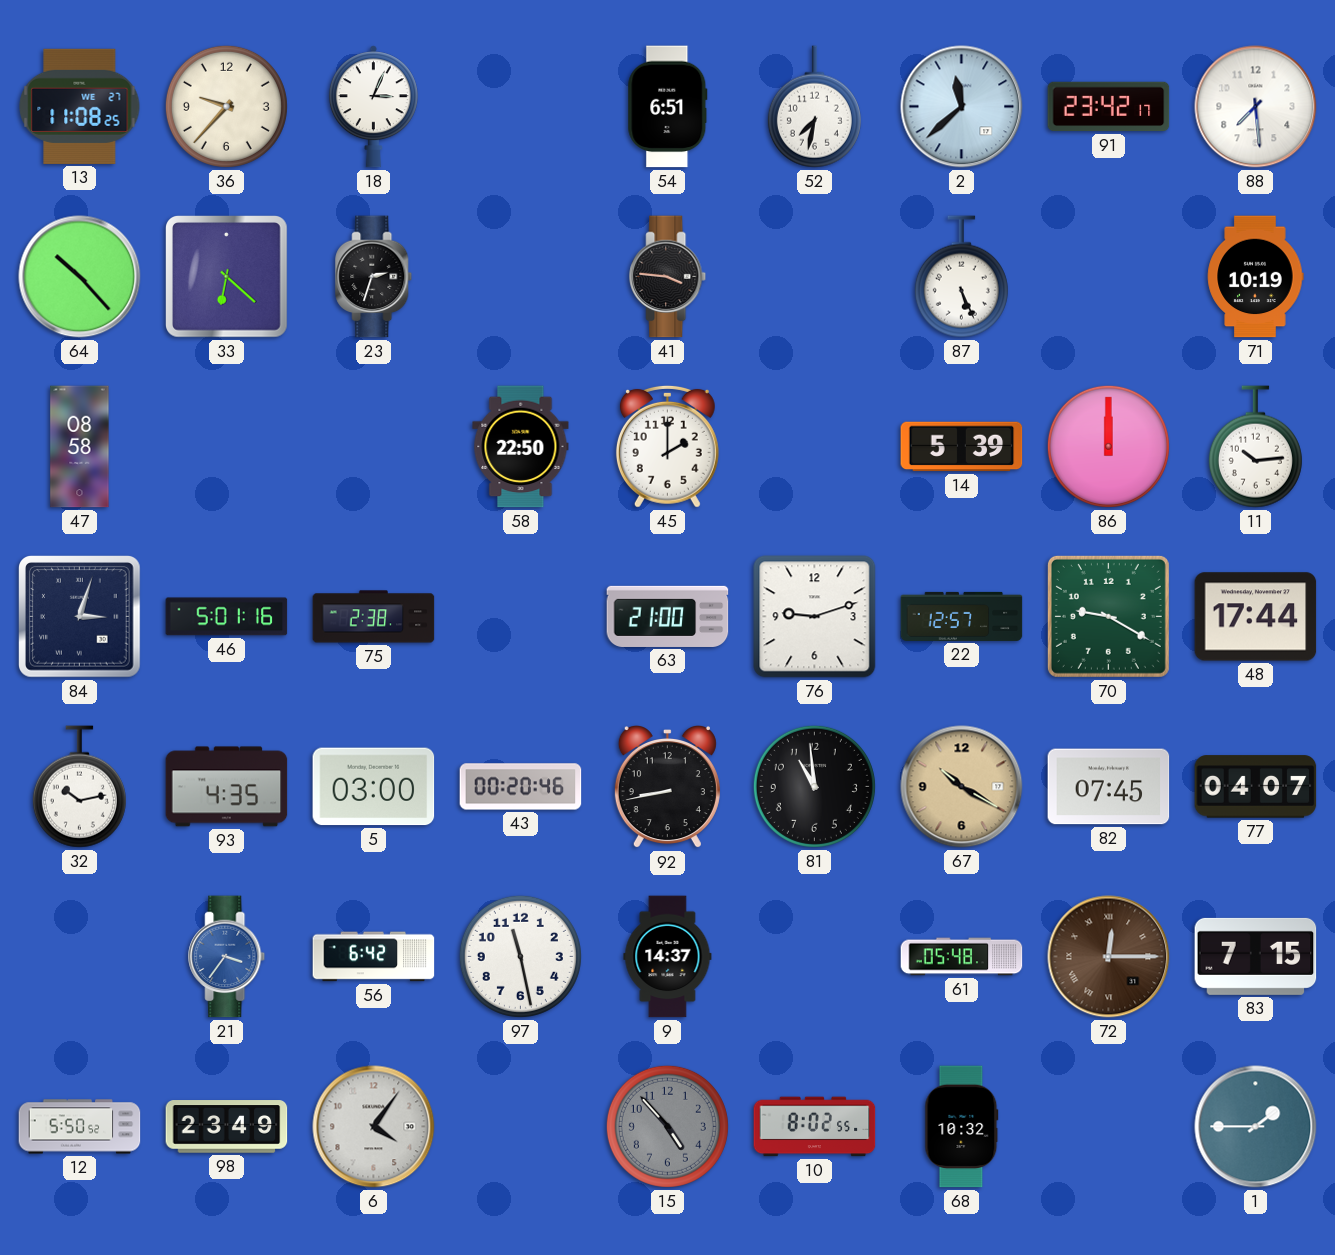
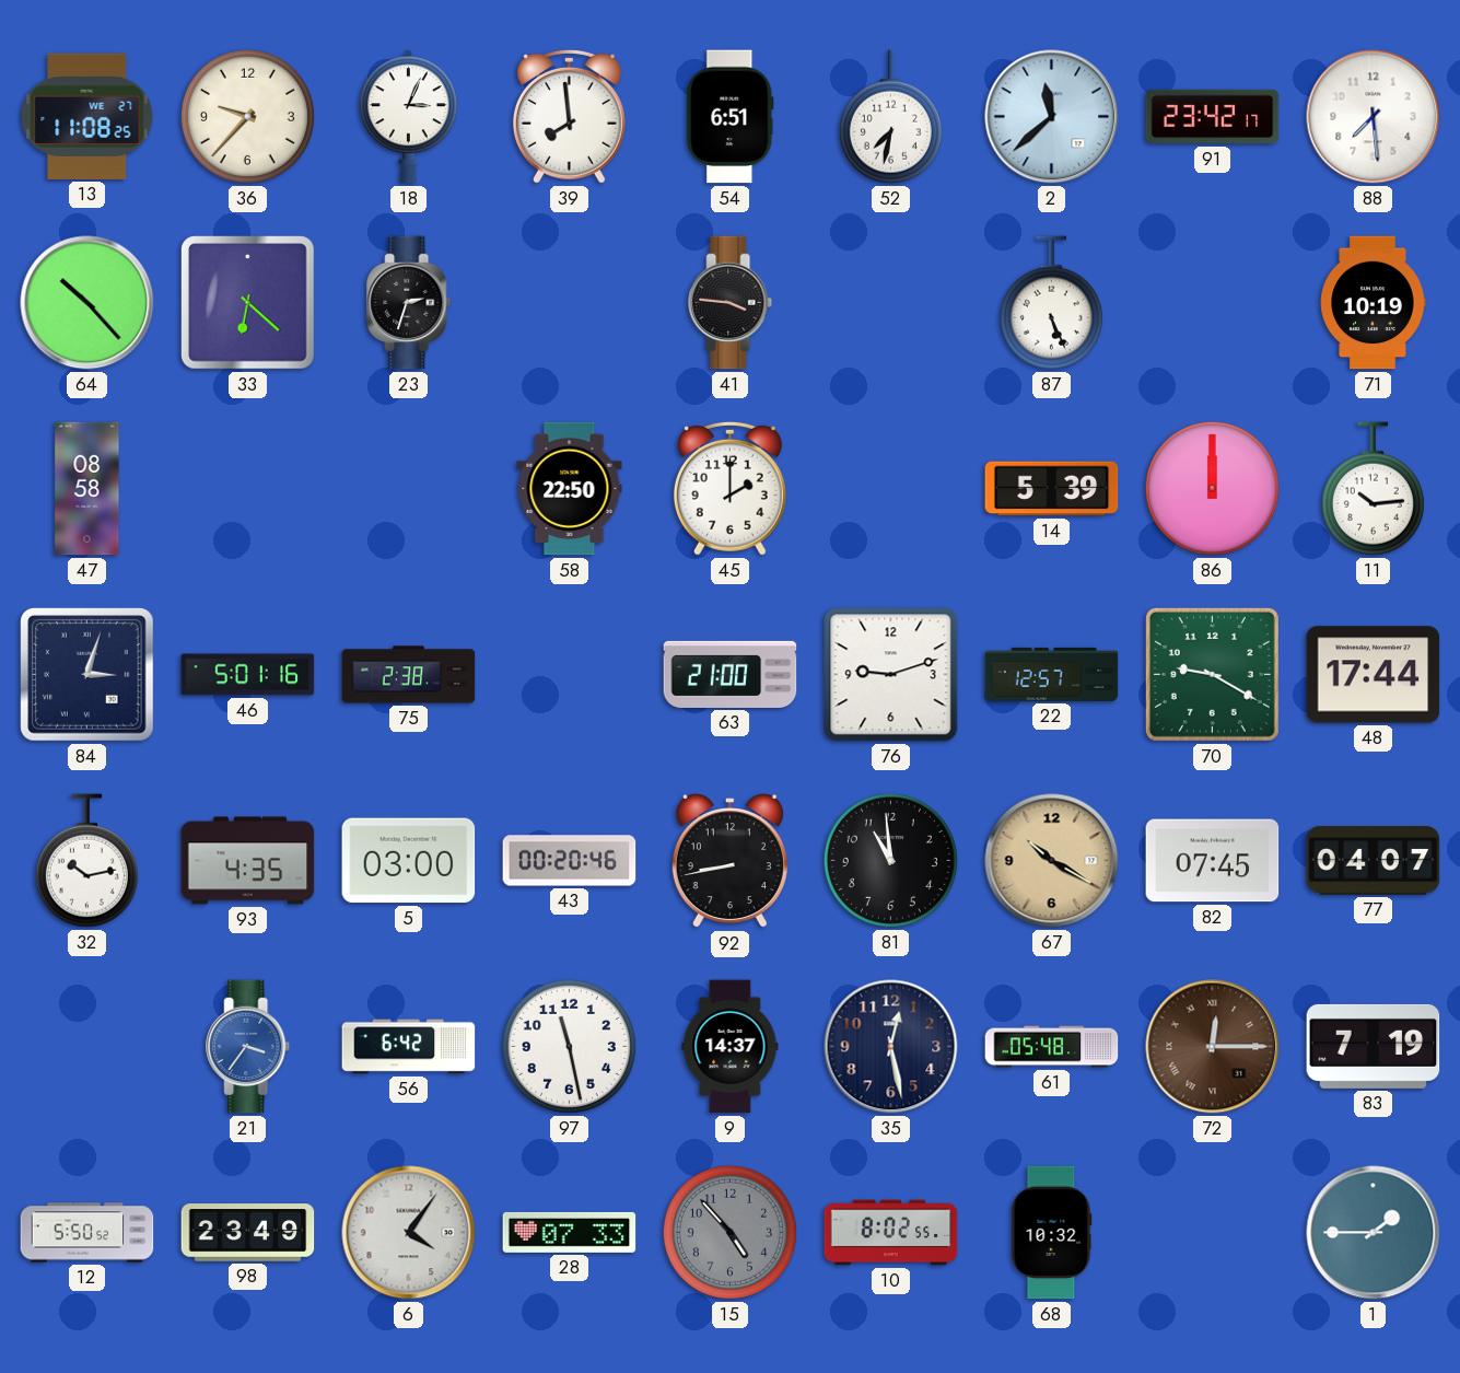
39: none -> 7:59
35: none -> 12:28
83: 7:15 -> 7:19
28: none -> 07:33
